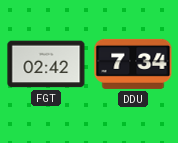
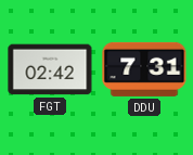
DDU: 7:34 -> 7:31
